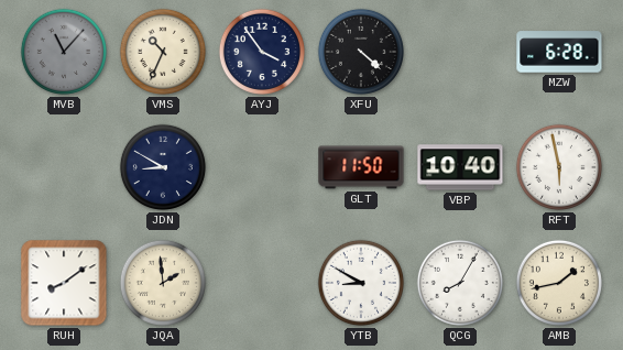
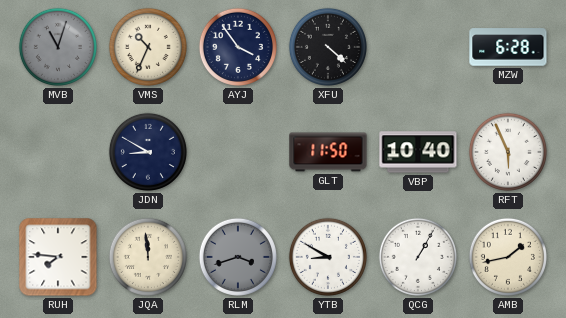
MVB: 11:07 -> 11:03
RFT: 5:58 -> 5:56
RUH: 8:09 -> 7:46
JQA: 1:59 -> 11:59
RLM: none -> 3:42
QCG: 8:05 -> 1:05
